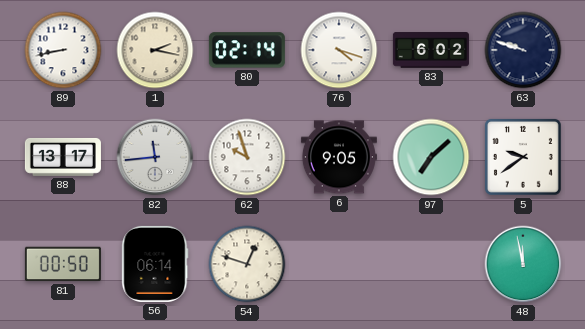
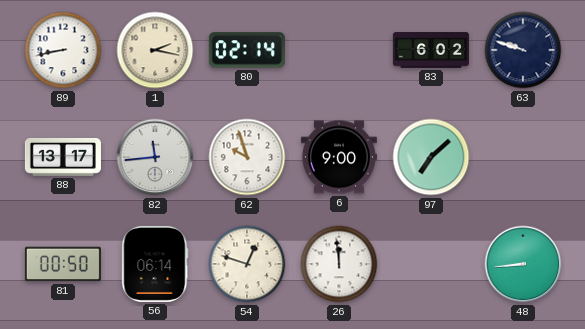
76: 4:18 -> none
6: 9:05 -> 9:00
5: 9:39 -> none
26: none -> 11:59
48: 11:58 -> 8:44
